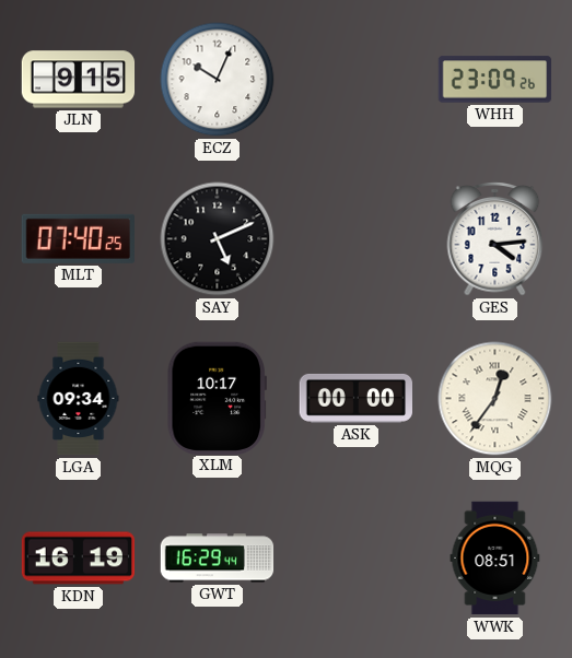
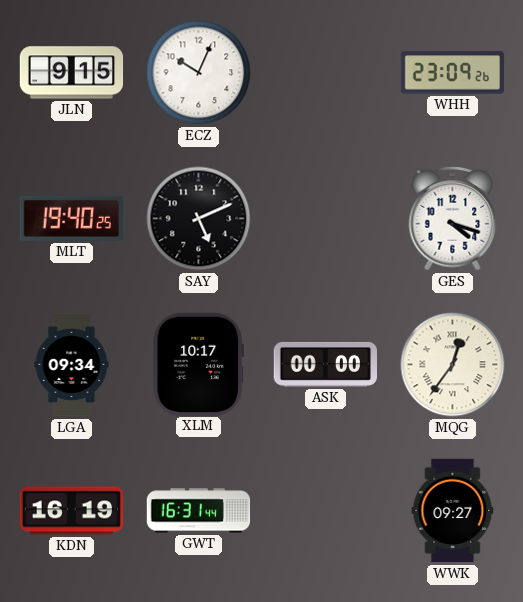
MLT: 07:40 -> 19:40
GES: 4:14 -> 4:18
GWT: 16:29 -> 16:31
WWK: 08:51 -> 09:27
